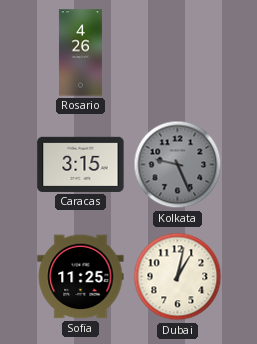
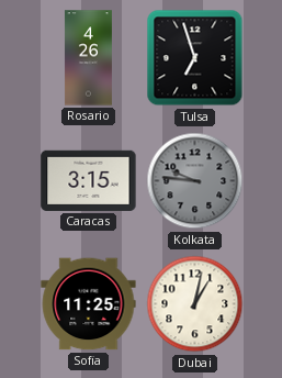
Tulsa: none -> 6:57
Kolkata: 9:26 -> 9:46
